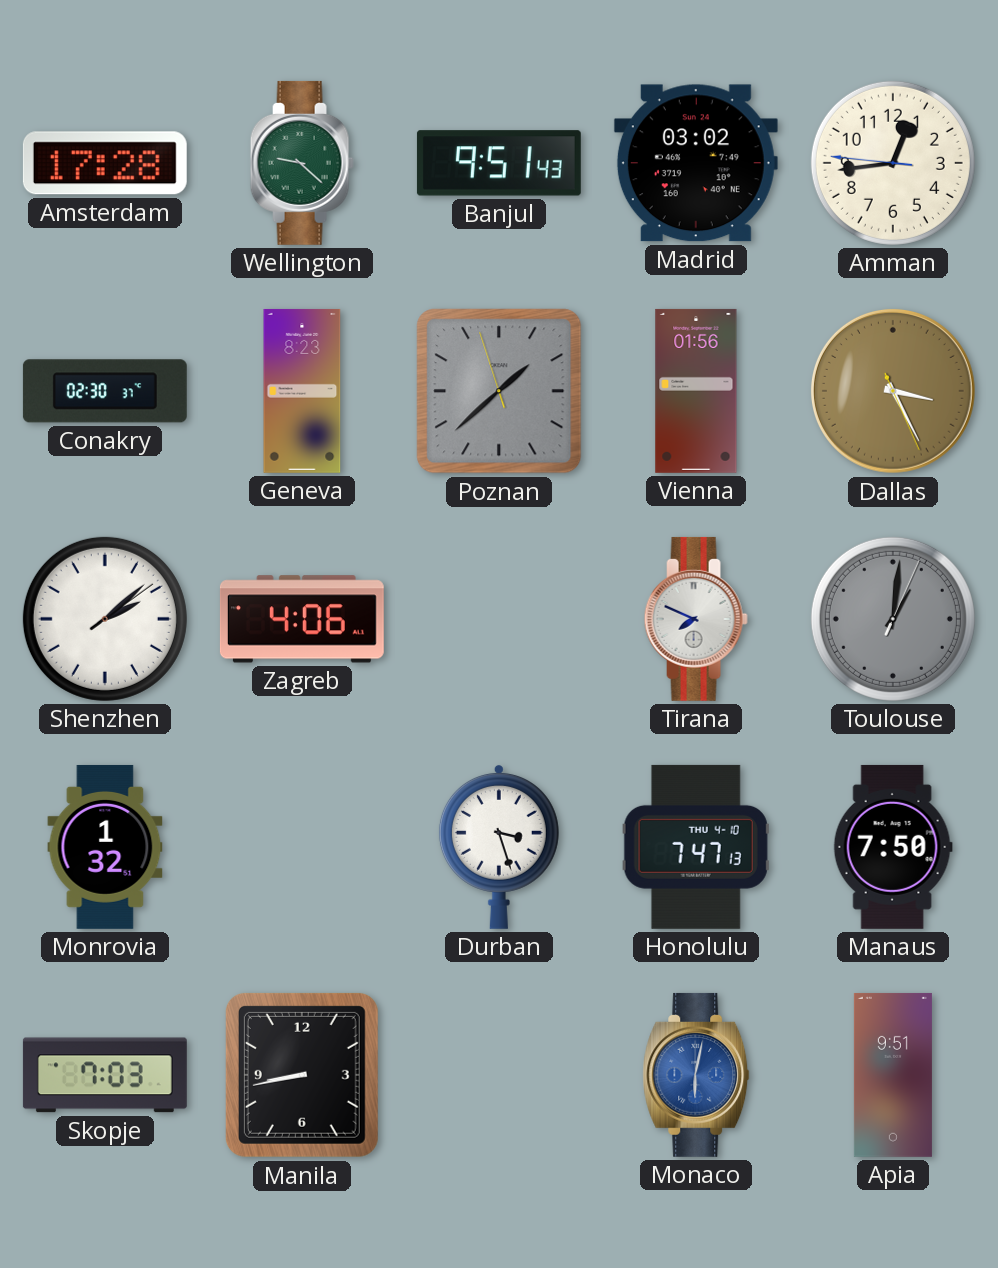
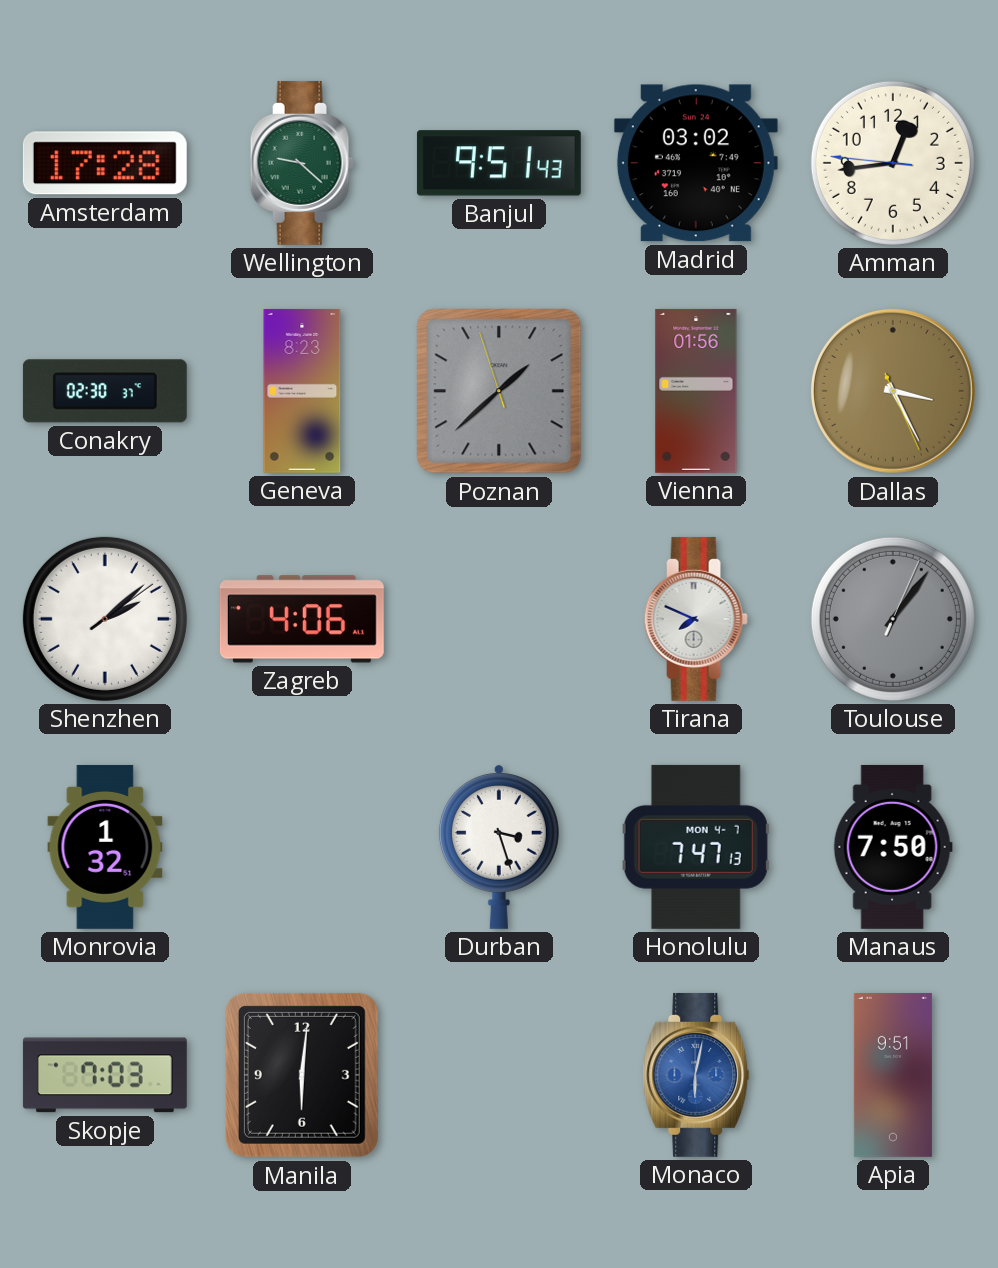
Toulouse: 1:01 -> 1:06
Honolulu date: THU 4-10 -> MON 4-7
Manila: 8:43 -> 6:01
